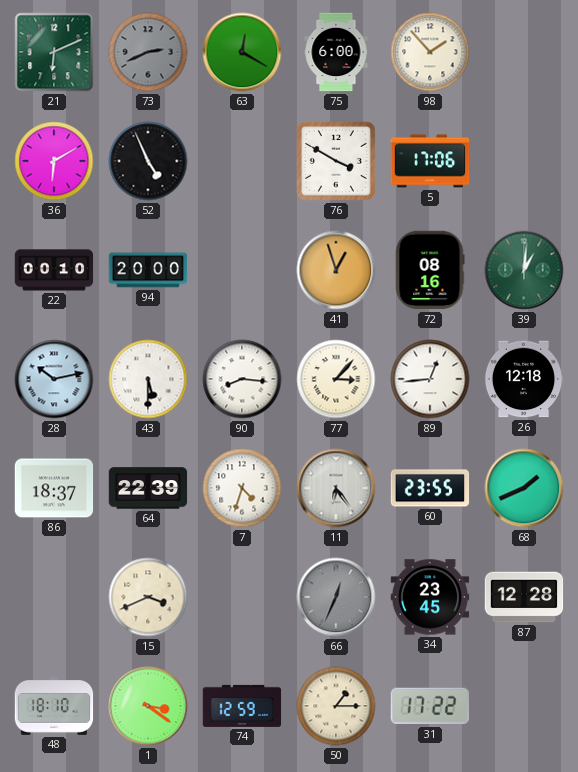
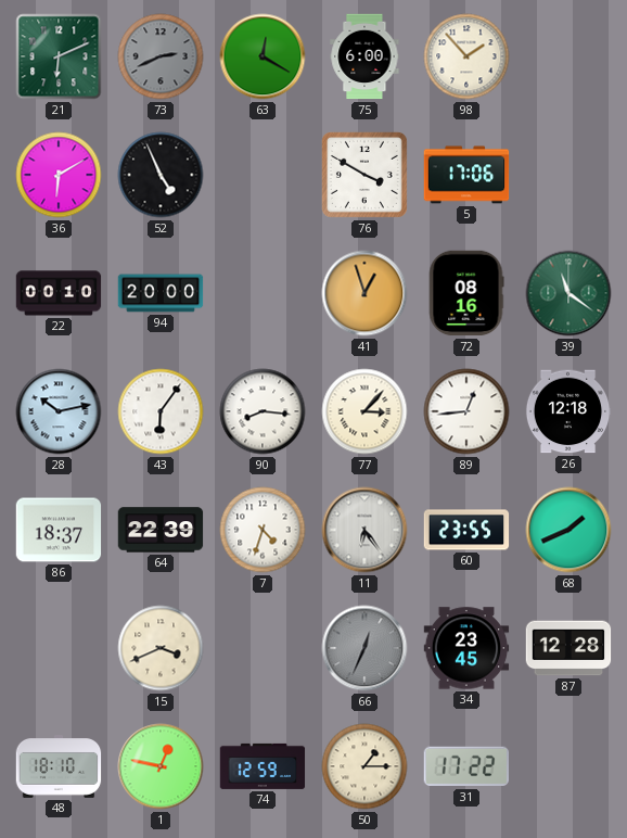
39: 1:01 -> 11:21
43: 5:30 -> 6:06
1: 3:21 -> 12:47
